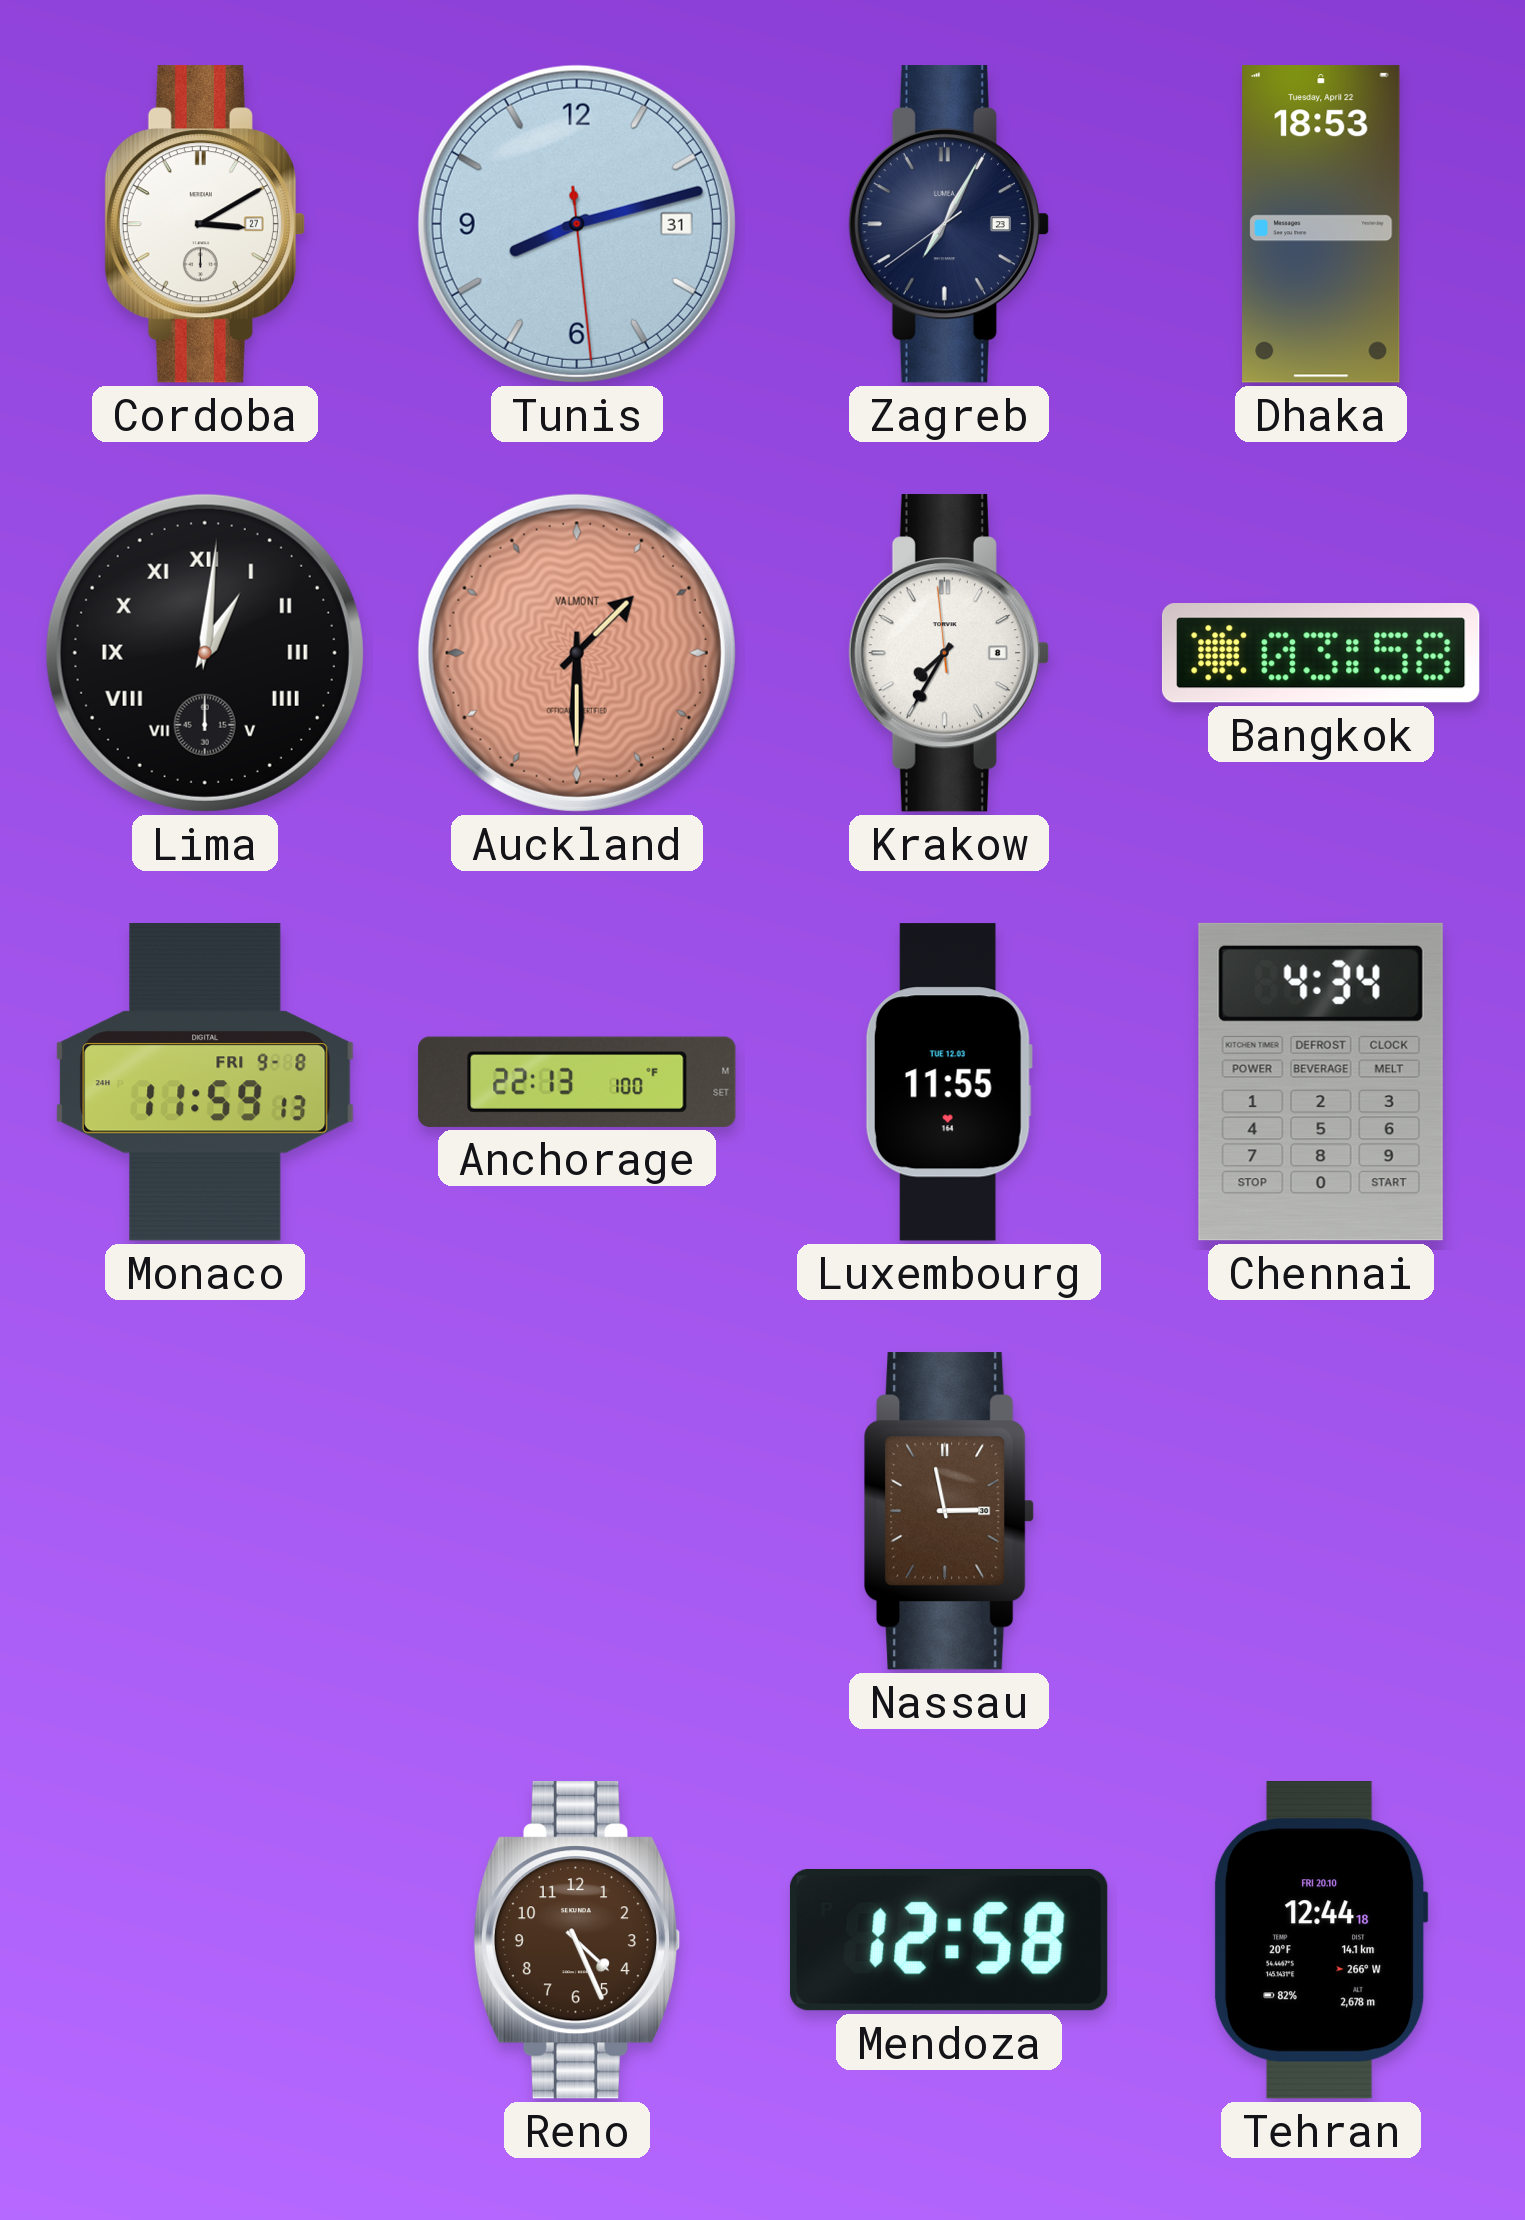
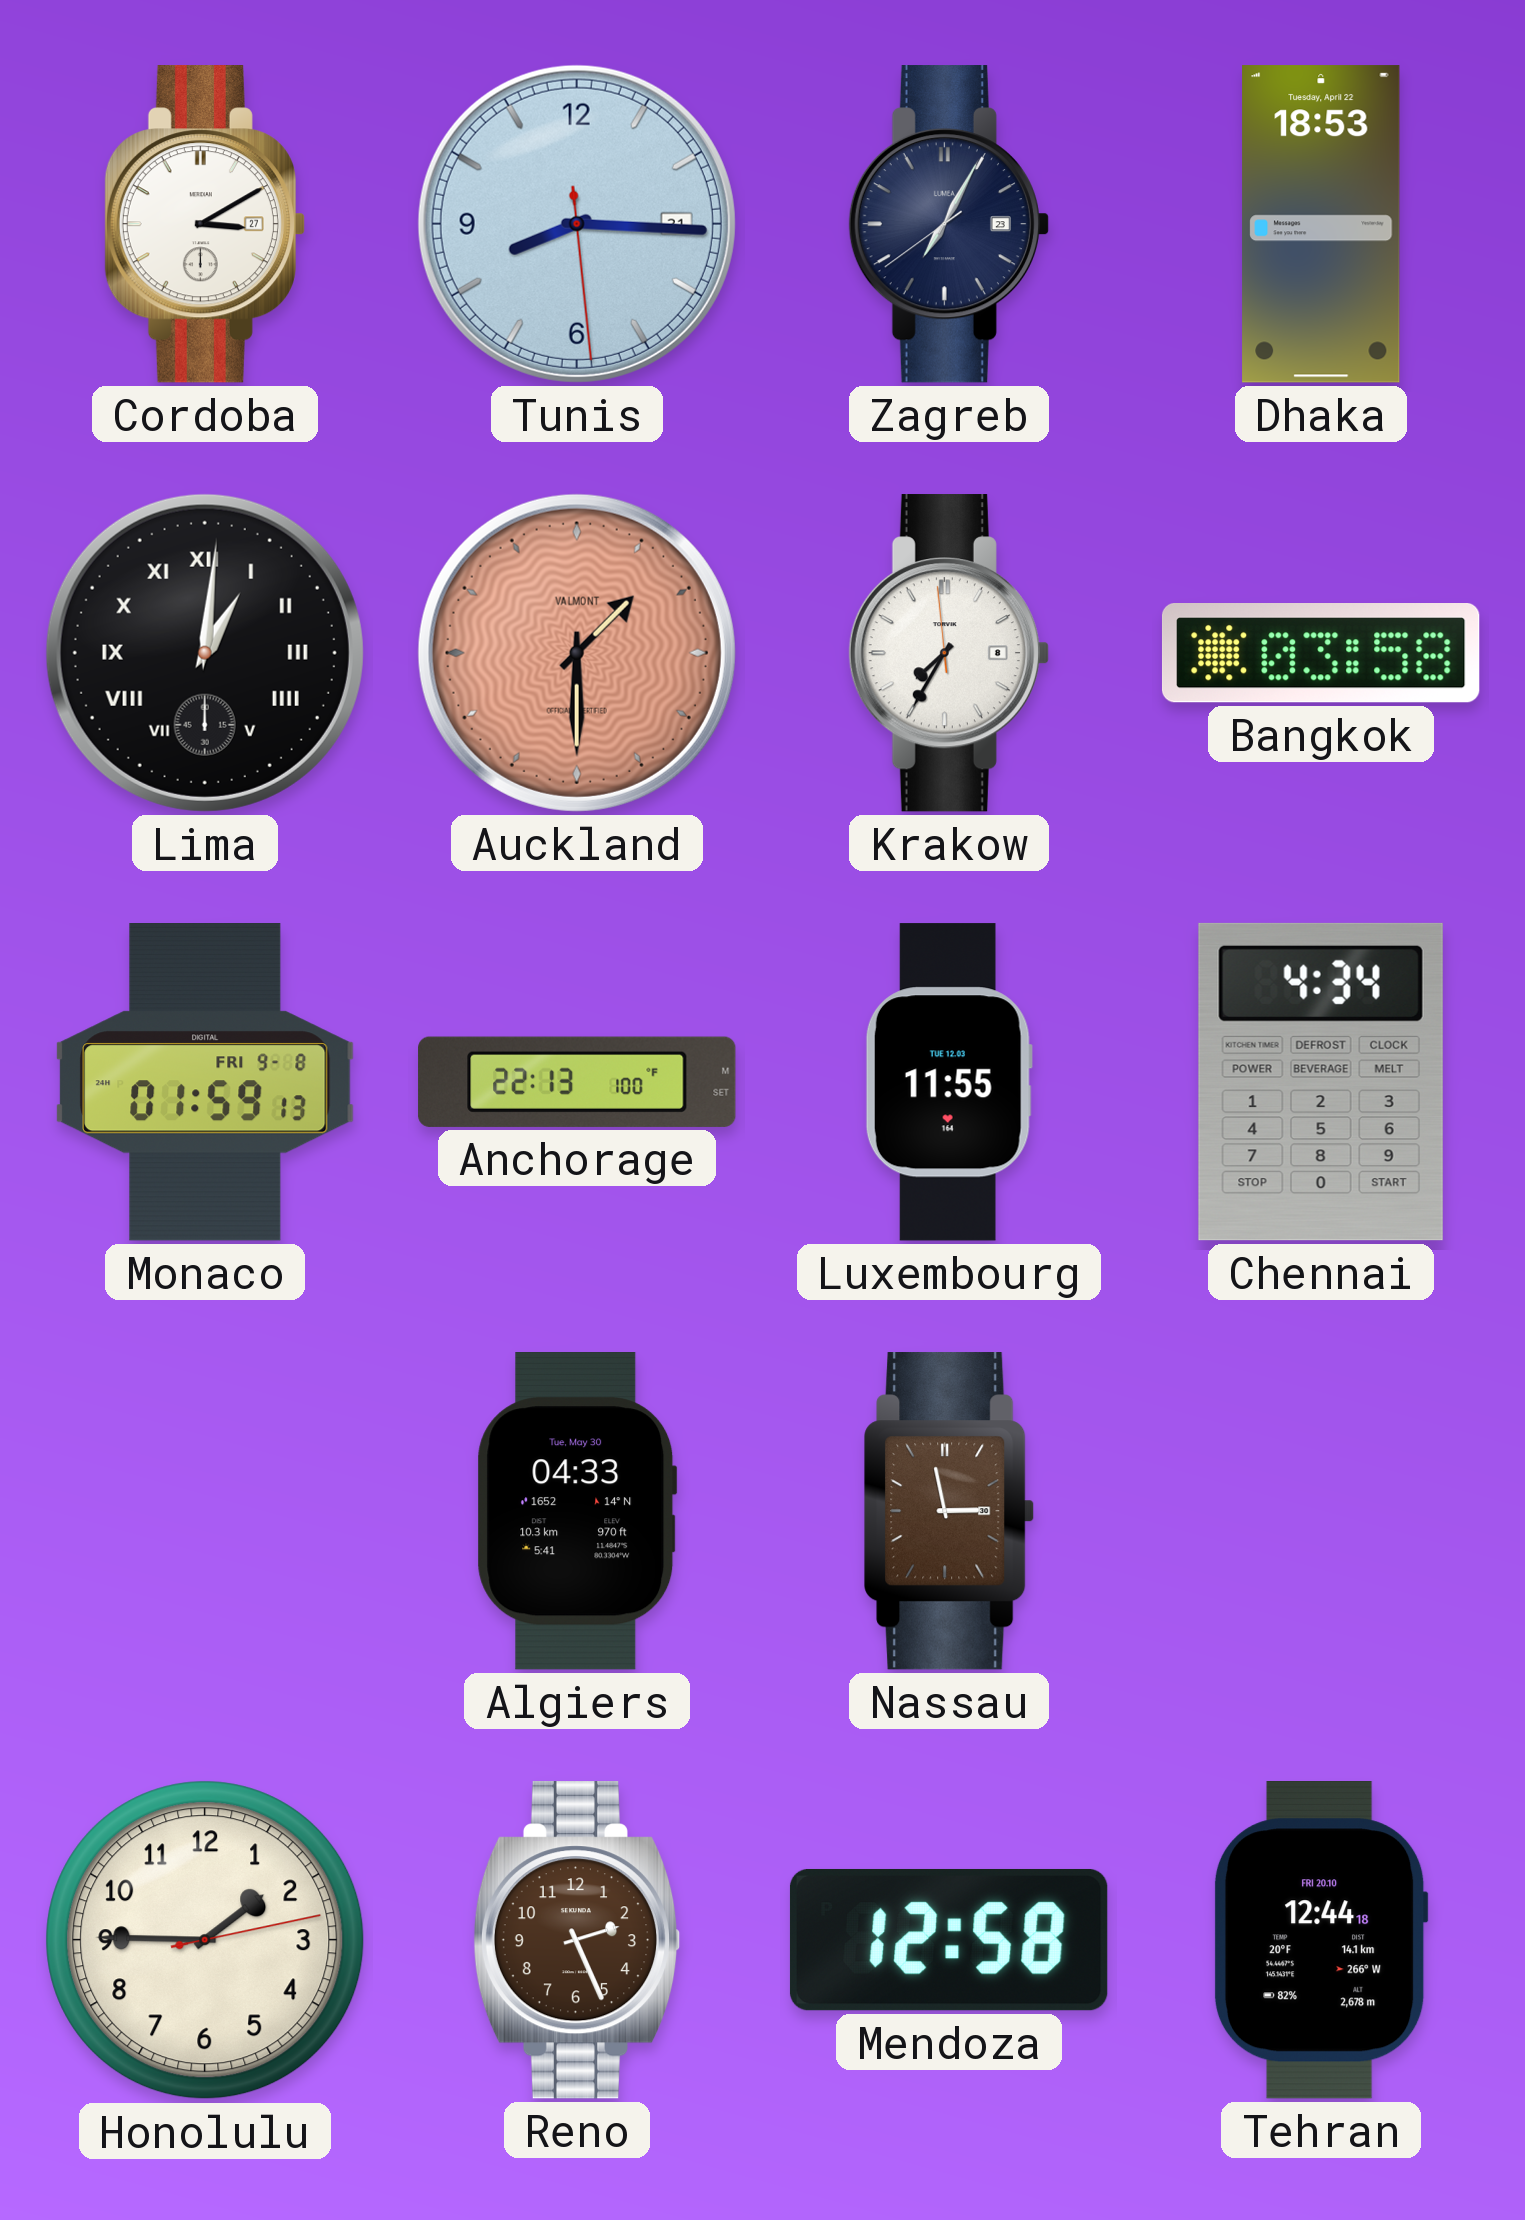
Tunis: 8:12 -> 8:15
Monaco: 11:59 -> 01:59
Algiers: none -> 04:33
Honolulu: none -> 1:45
Reno: 4:26 -> 2:26
